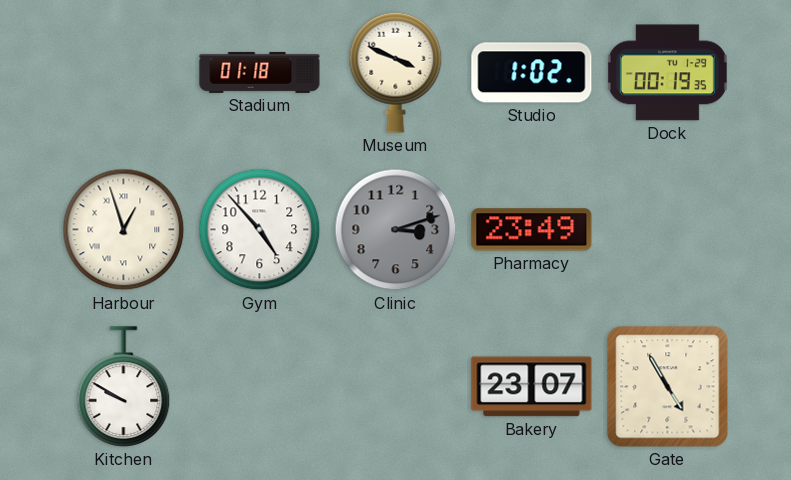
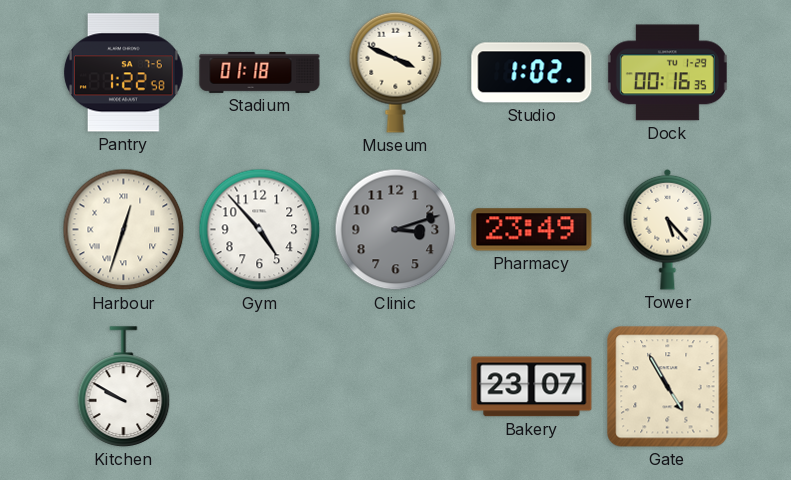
Pantry: none -> 1:22
Dock: 00:19 -> 00:16
Harbour: 12:57 -> 12:33
Tower: none -> 5:23
